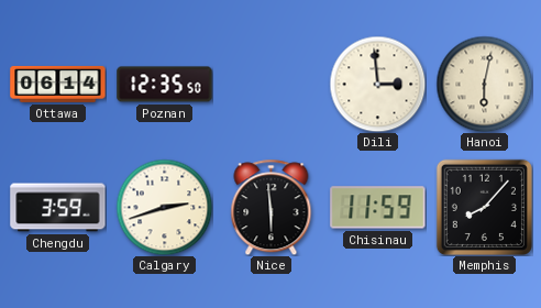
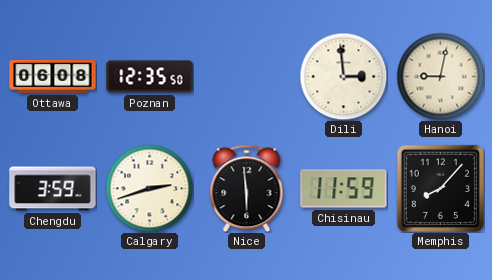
Ottawa: 06:14 -> 06:08
Hanoi: 6:02 -> 9:02
